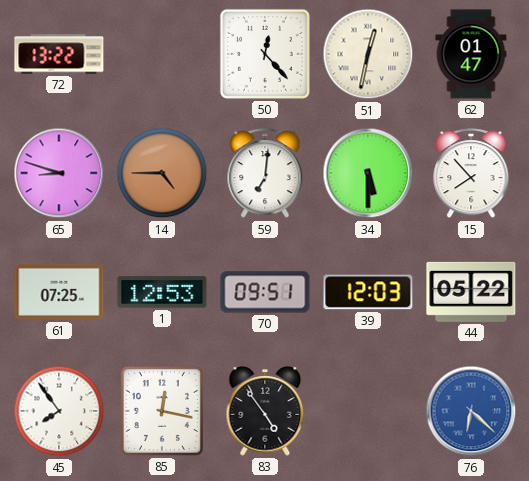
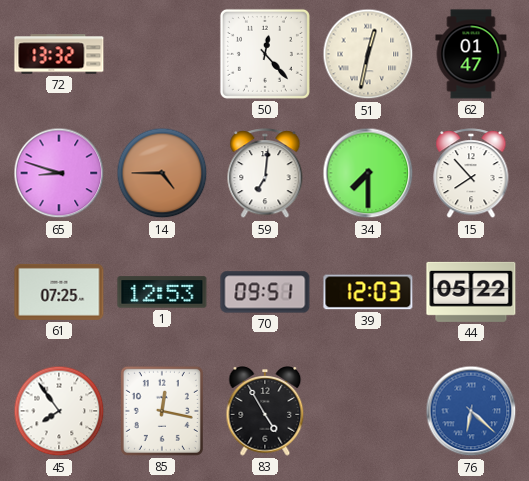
72: 13:22 -> 13:32
34: 5:30 -> 7:30
83: 4:54 -> 4:55
